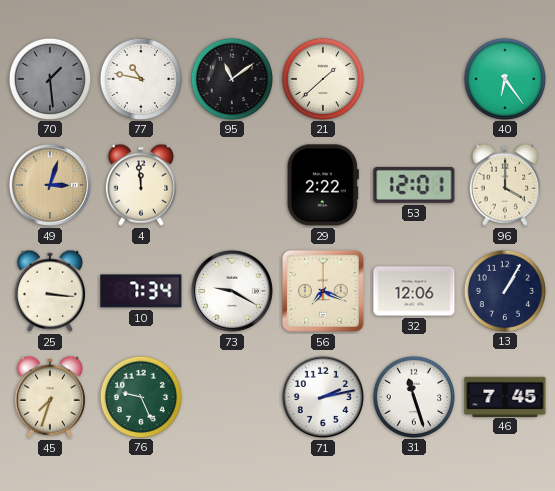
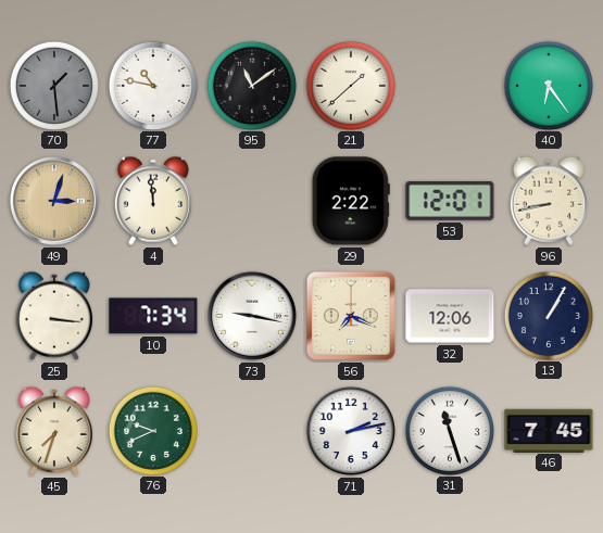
96: 4:00 -> 8:43
73: 9:20 -> 9:17
76: 9:26 -> 9:41
